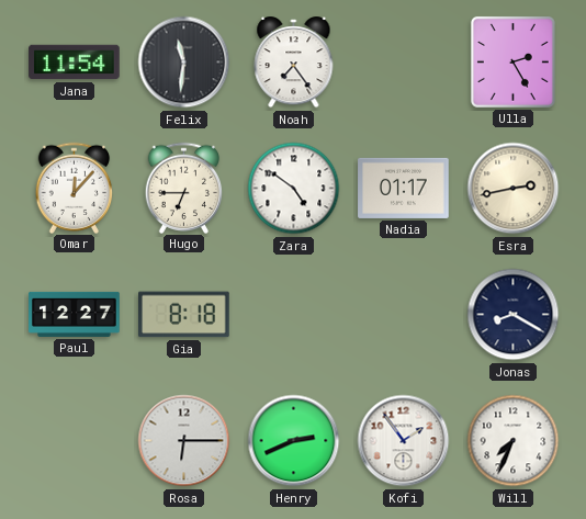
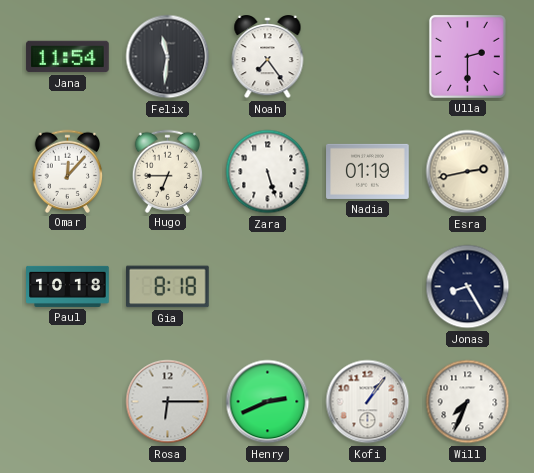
Ulla: 2:25 -> 2:30
Zara: 4:51 -> 5:27
Nadia: 01:17 -> 01:19
Paul: 12:27 -> 10:18
Jonas: 8:20 -> 8:25
Kofi: 1:54 -> 1:06
